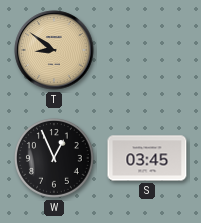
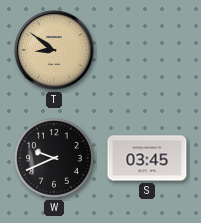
W: 12:56 -> 9:41
